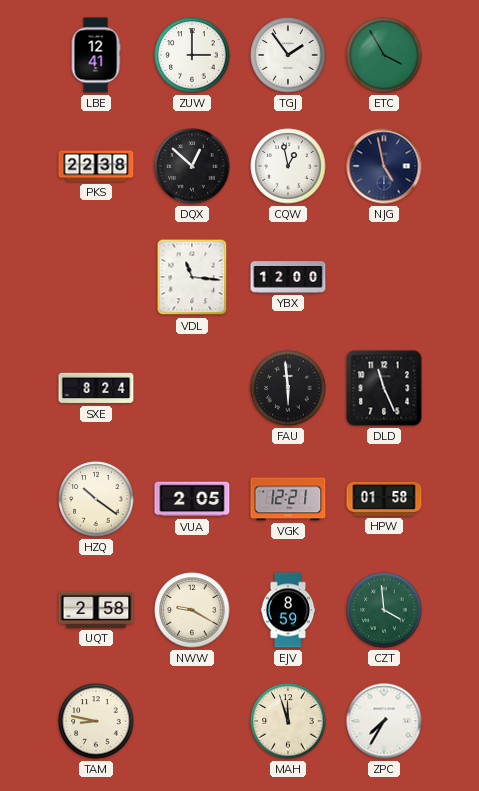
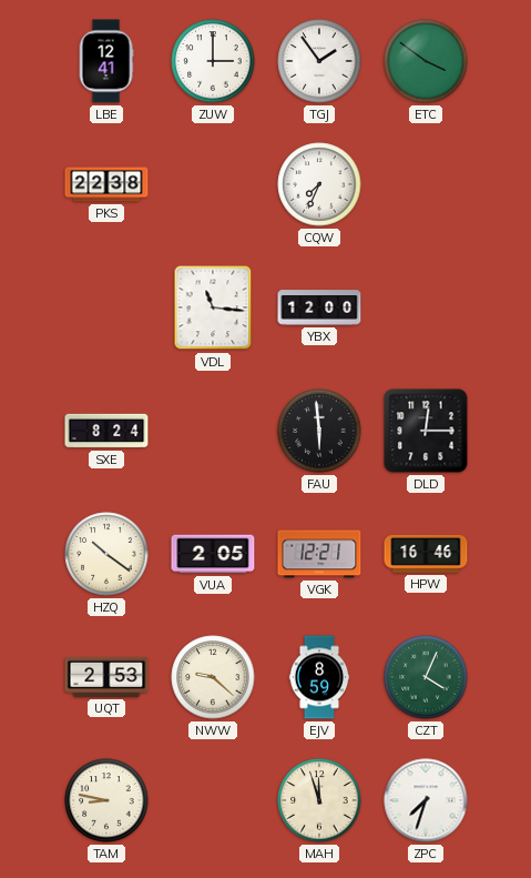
ETC: 3:55 -> 3:51
DQX: 12:52 -> none
CQW: 12:58 -> 7:34
NJG: 4:58 -> none
DLD: 11:26 -> 12:15
HPW: 01:58 -> 16:46
UQT: 2:58 -> 2:53
NWW: 9:20 -> 9:22
CZT: 3:59 -> 4:04
ZPC: 7:35 -> 7:33
